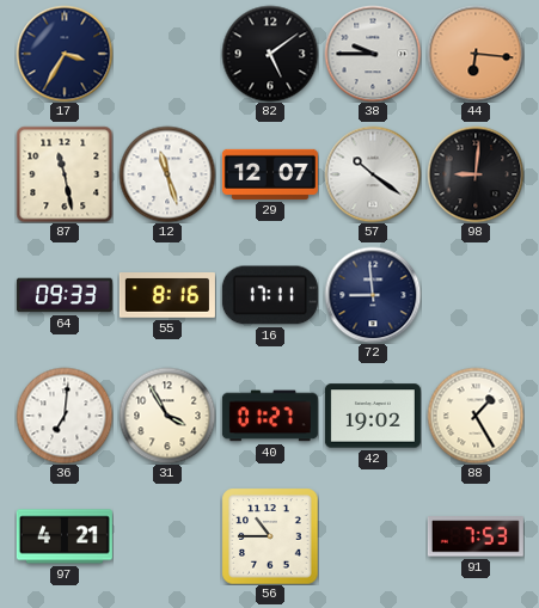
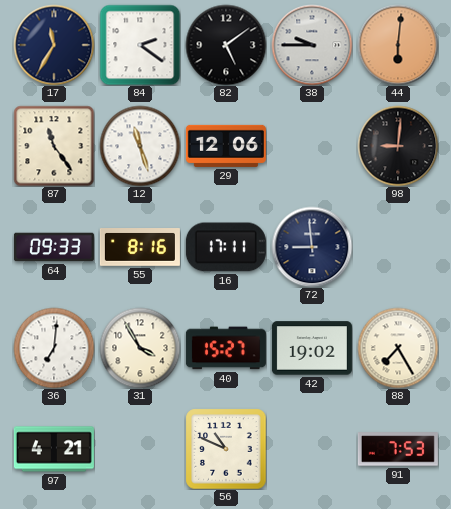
17: 3:35 -> 11:35
84: none -> 2:21
44: 6:16 -> 6:01
87: 11:28 -> 11:24
29: 12:07 -> 12:06
57: 10:21 -> none
40: 01:27 -> 15:27
88: 1:25 -> 7:25
56: 10:45 -> 10:49
